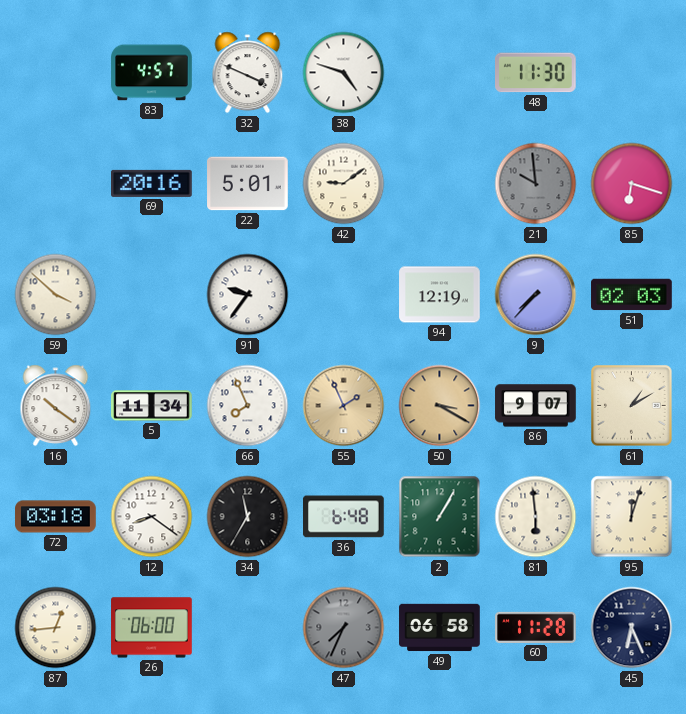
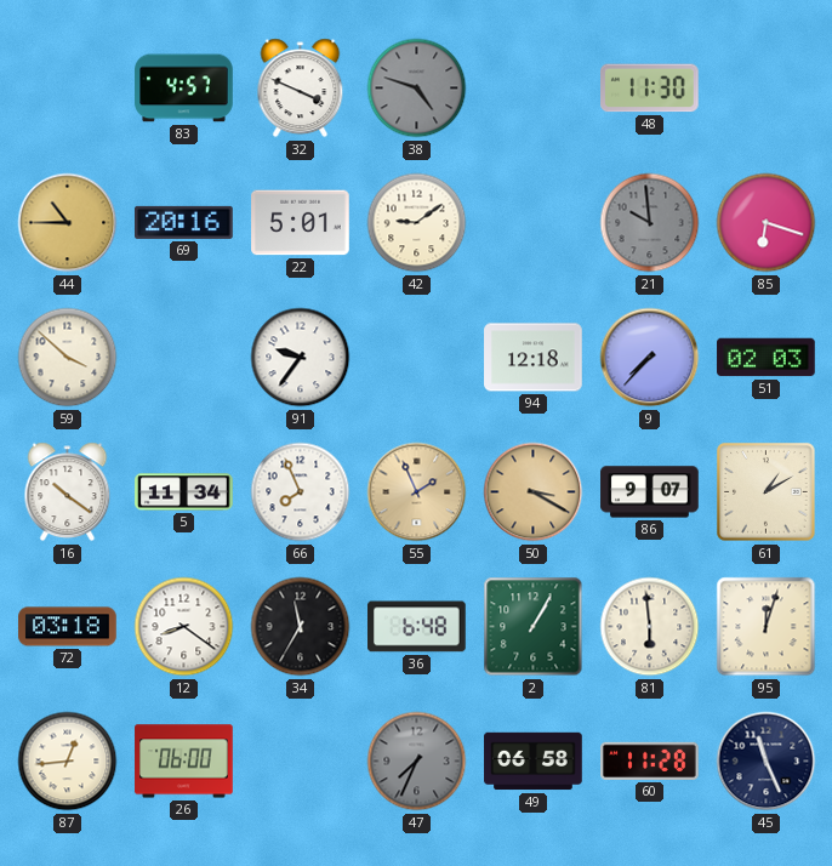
38 dial: white -> grey
44: none -> 10:45
94: 12:19 -> 12:18
45: 6:26 -> 11:26
